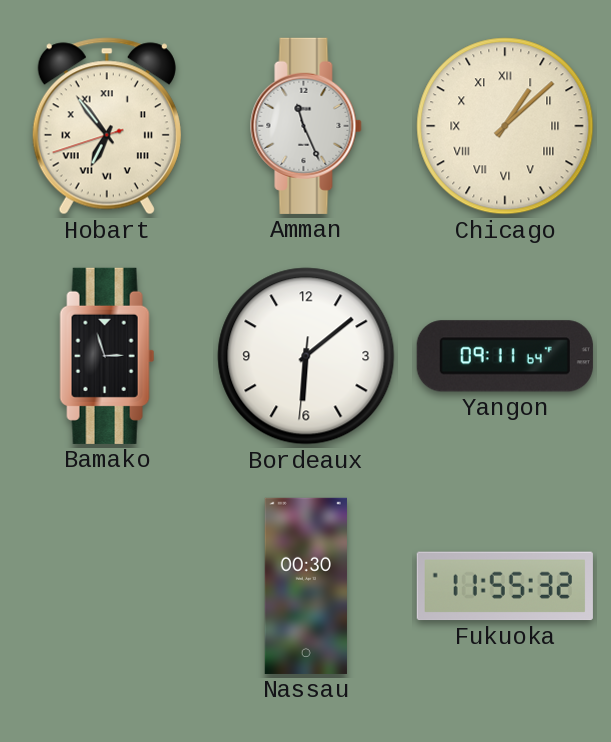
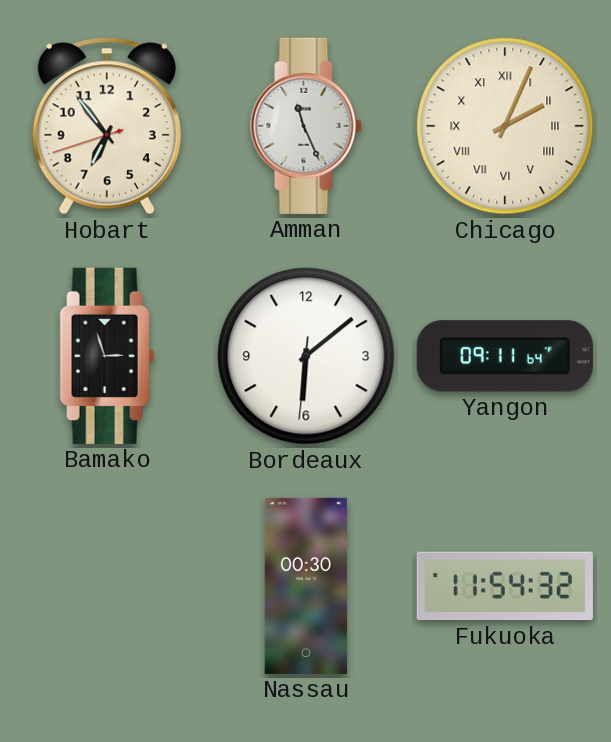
Hobart numerals: Roman -> Arabic
Chicago: 1:08 -> 2:04
Fukuoka: 11:55 -> 11:54
